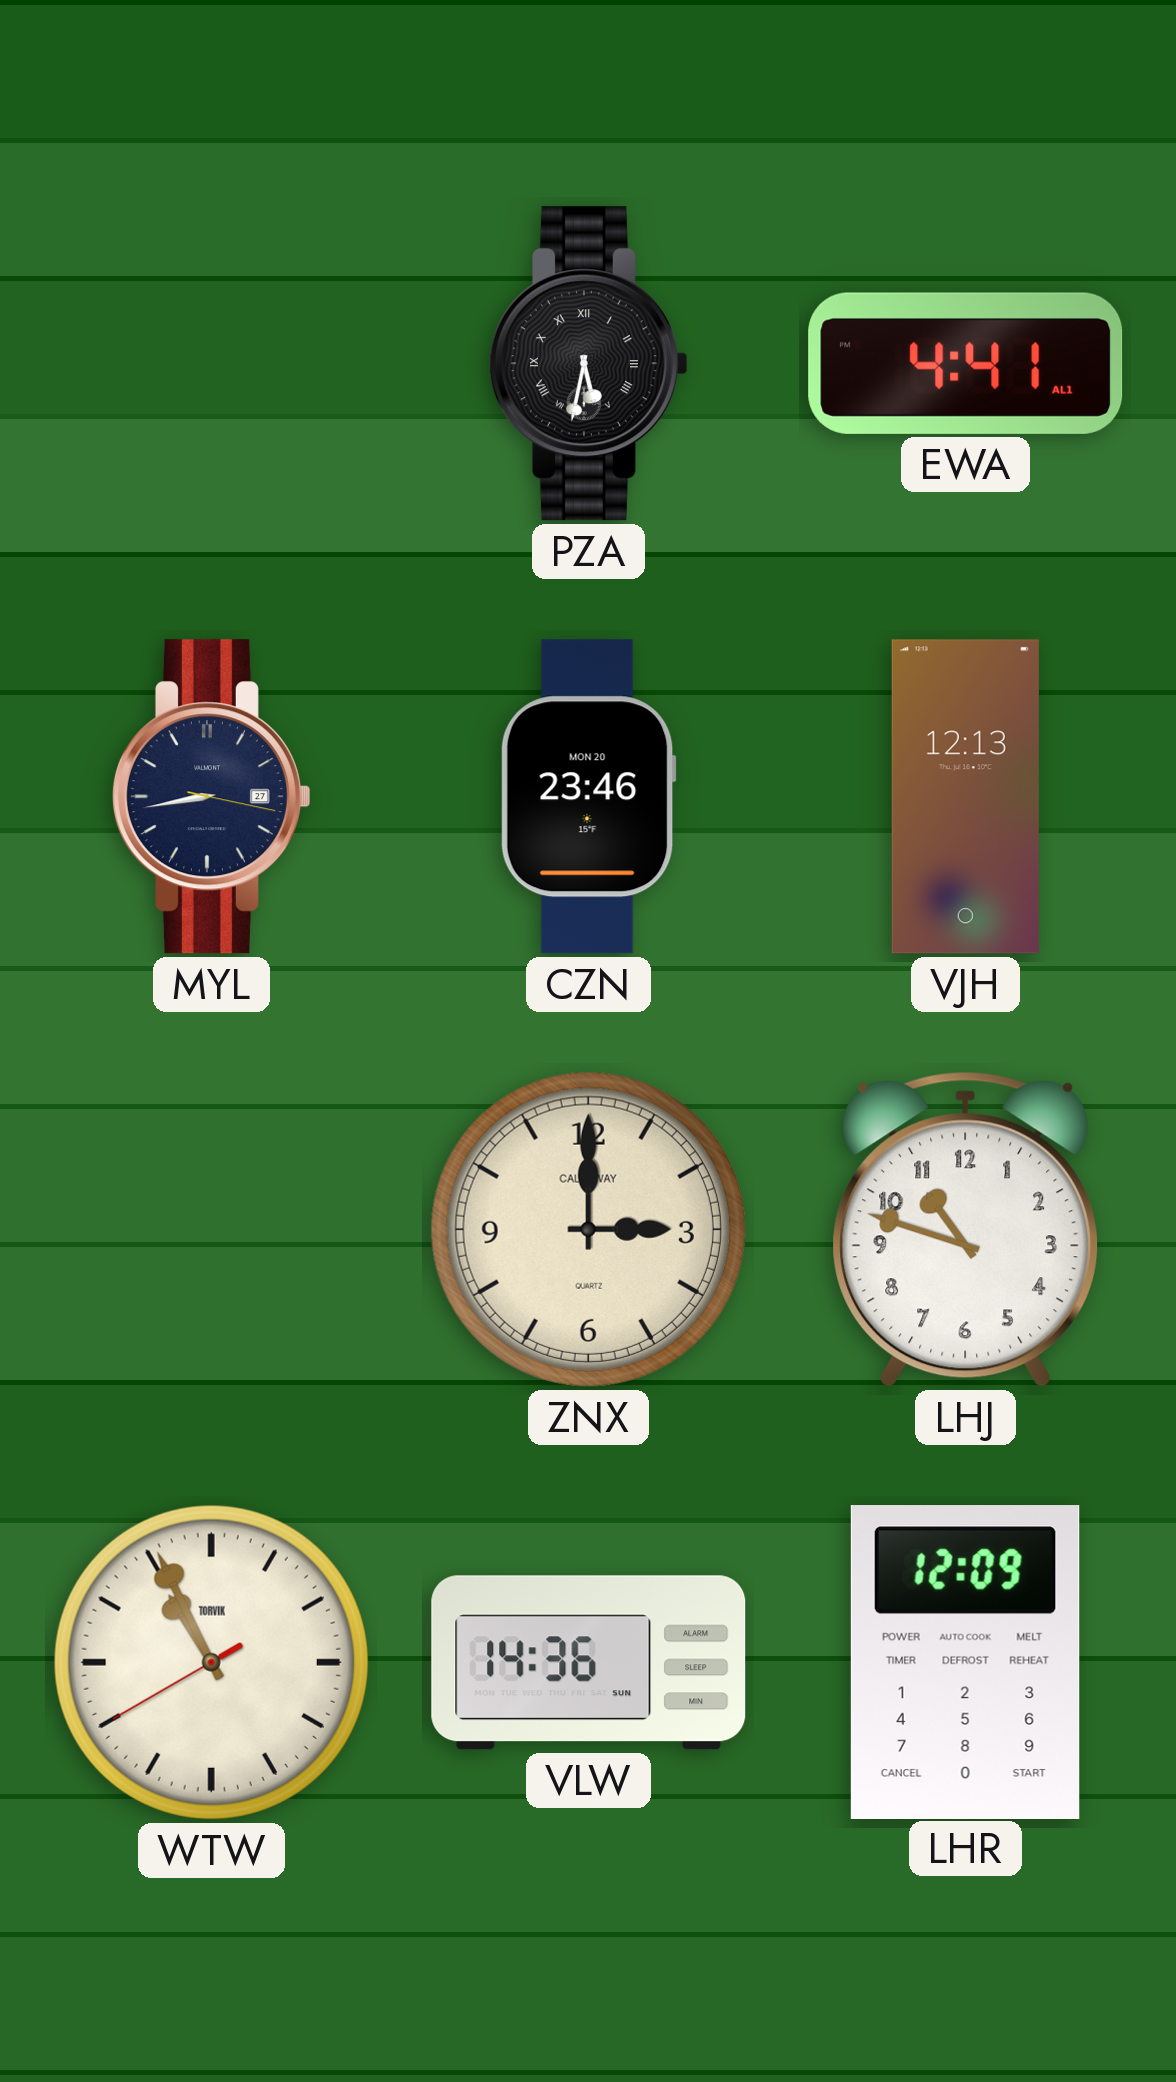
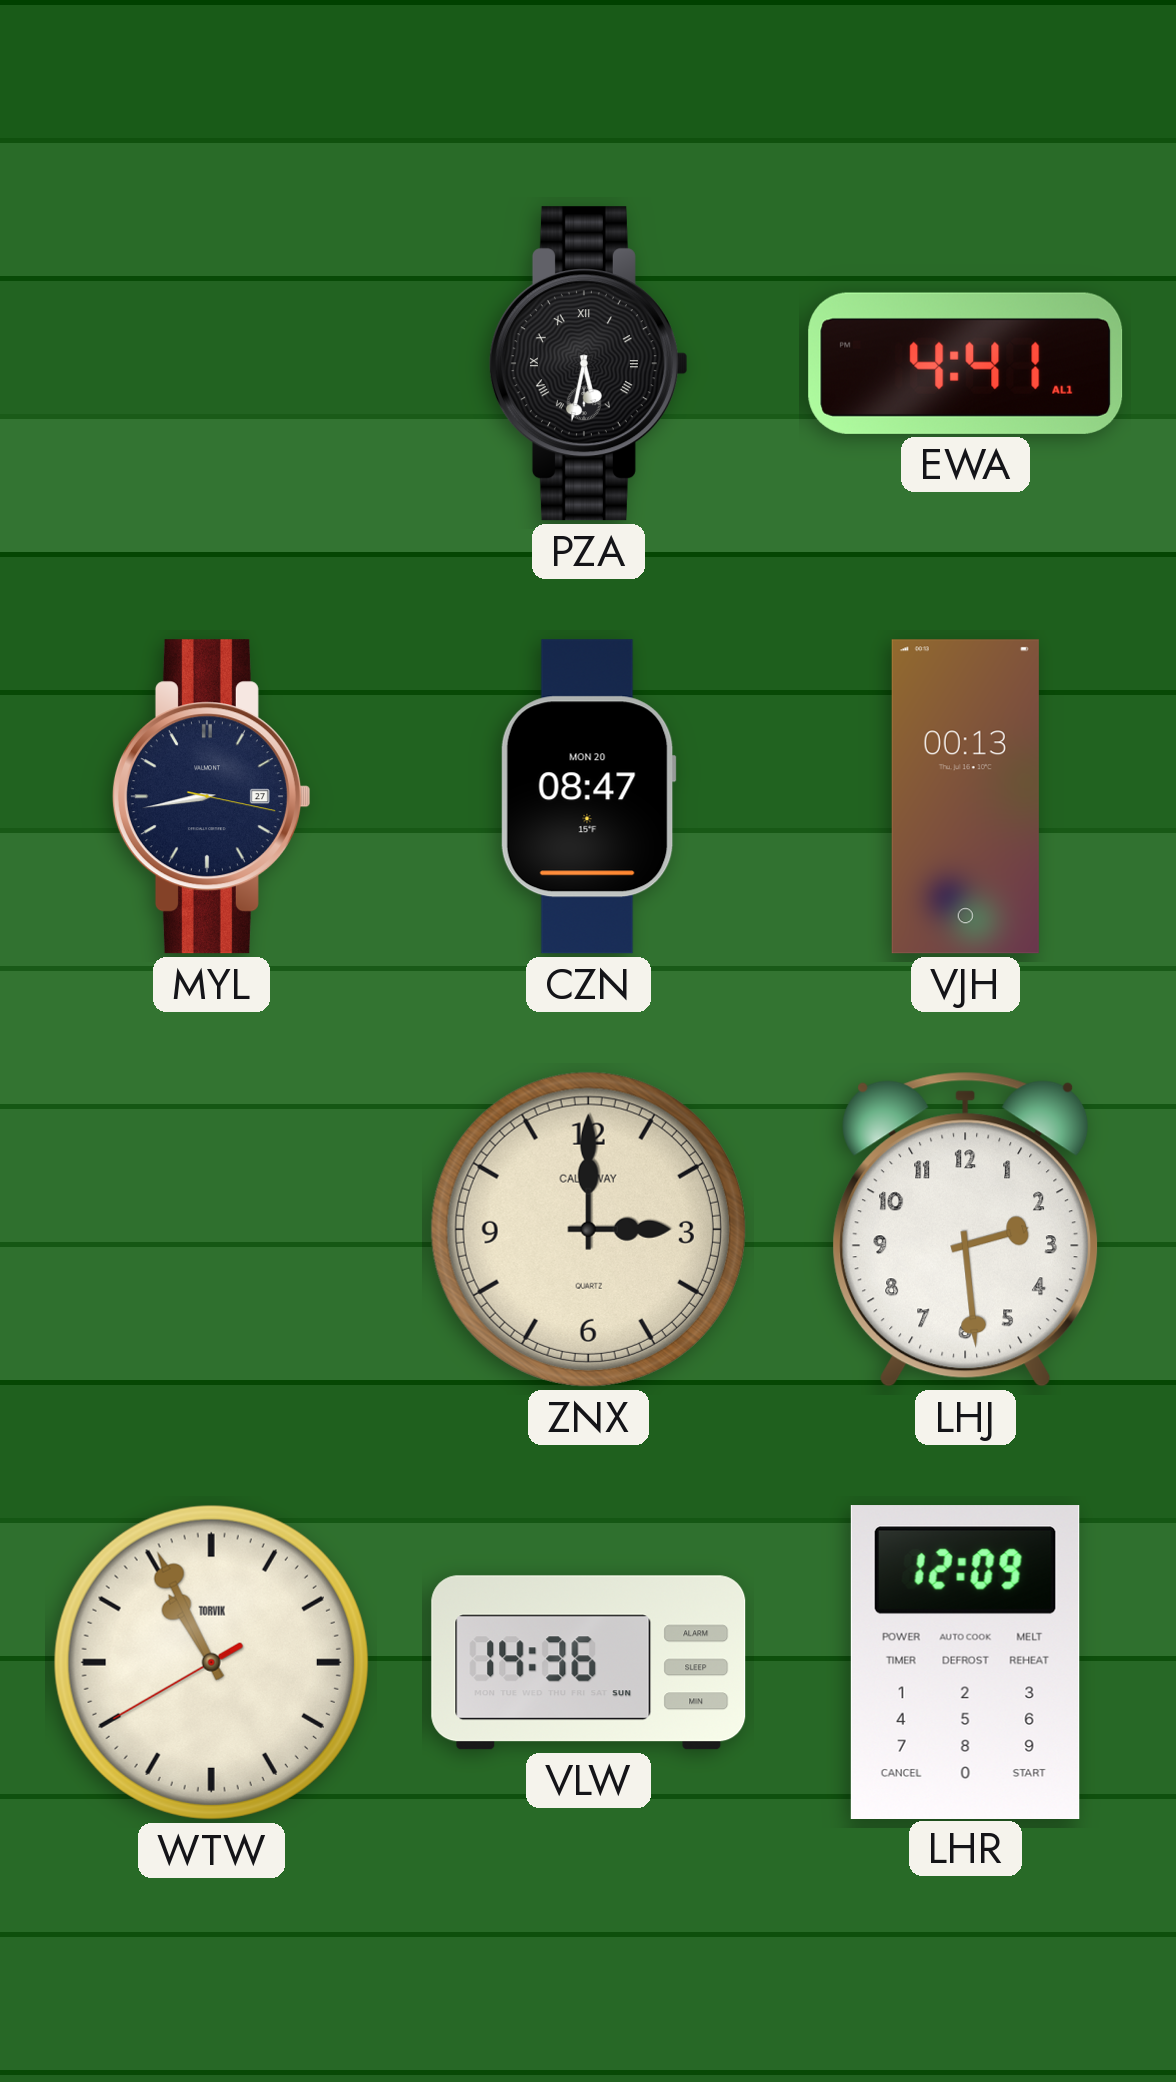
CZN: 23:46 -> 08:47
VJH: 12:13 -> 00:13
LHJ: 10:48 -> 2:29
